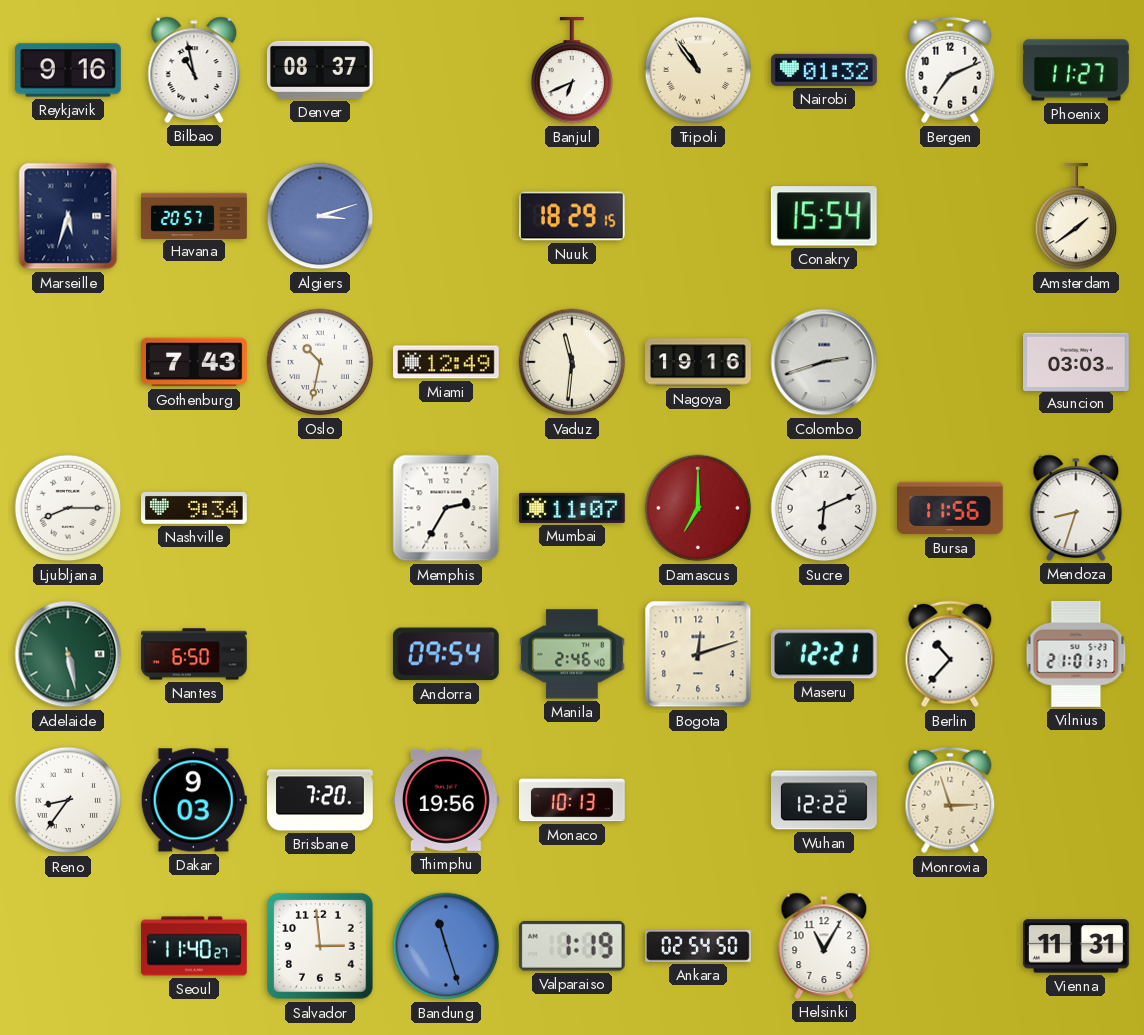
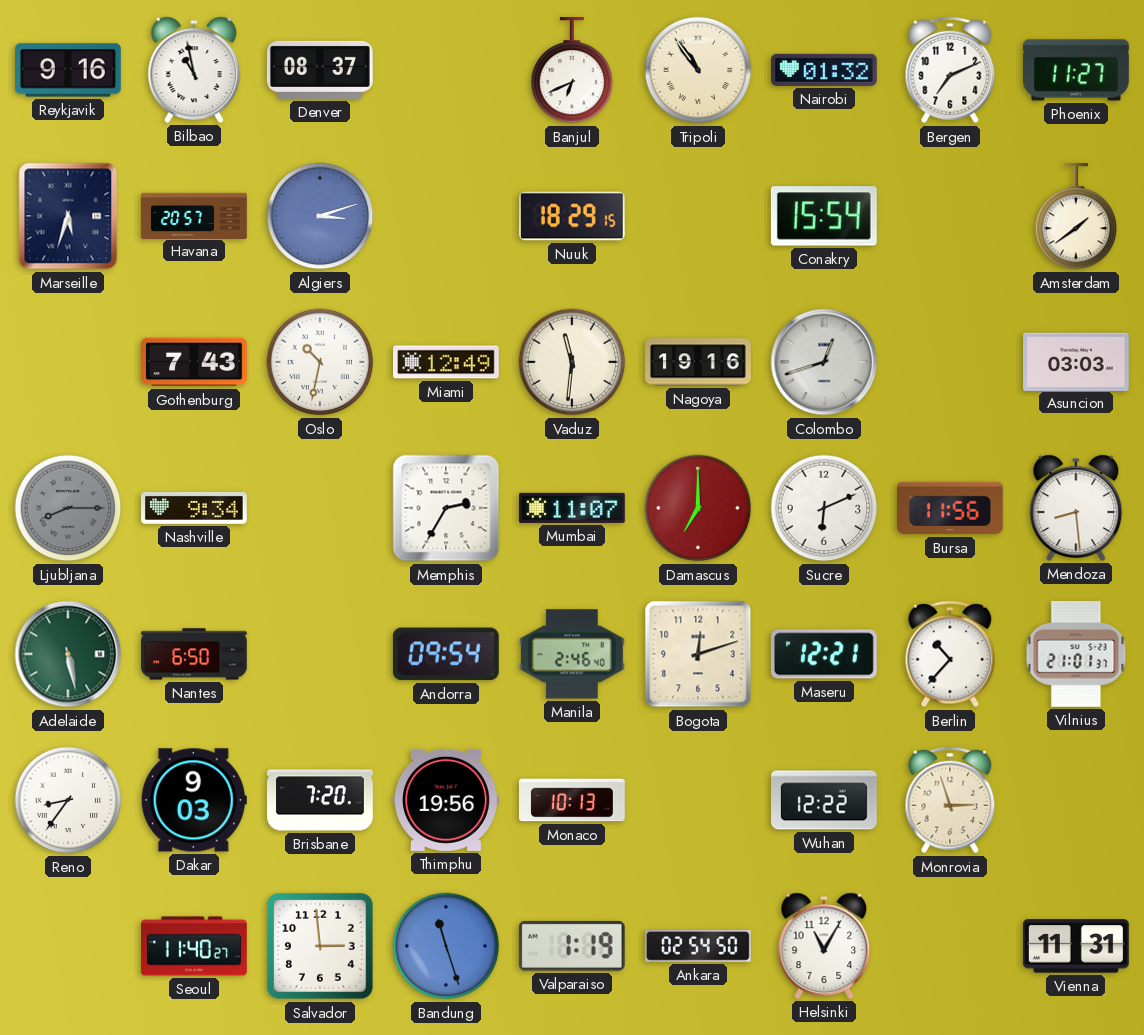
Colombo: 2:42 -> 12:42
Ljubljana dial: white -> grey
Mendoza: 8:33 -> 8:29
